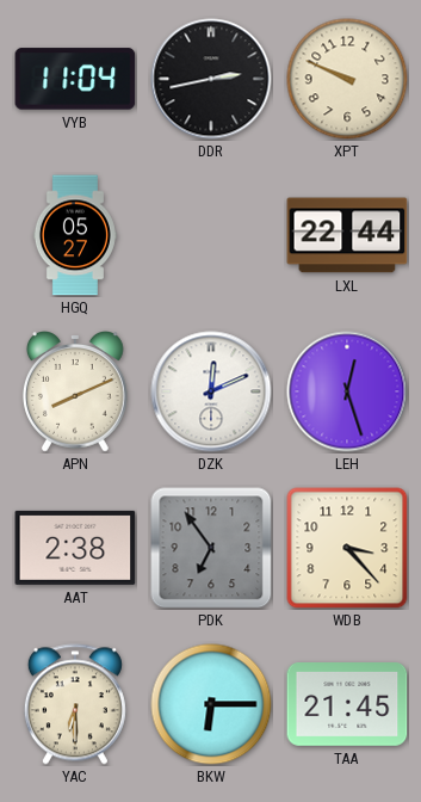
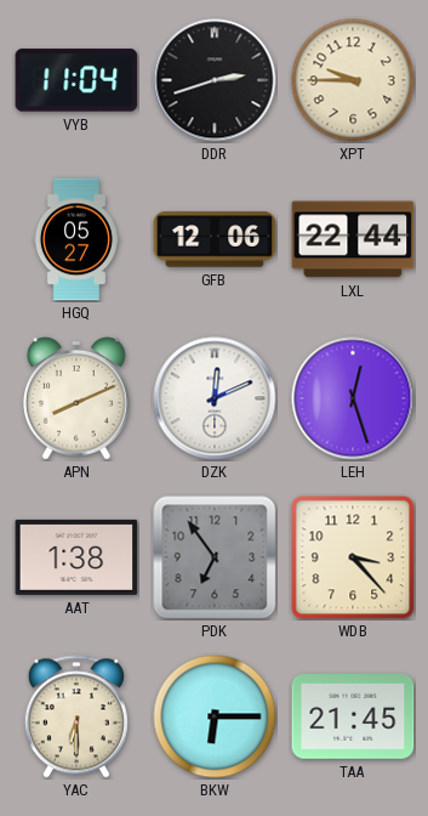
DDR: 2:43 -> 2:42
XPT: 9:49 -> 9:45
GFB: none -> 12:06
AAT: 2:38 -> 1:38
